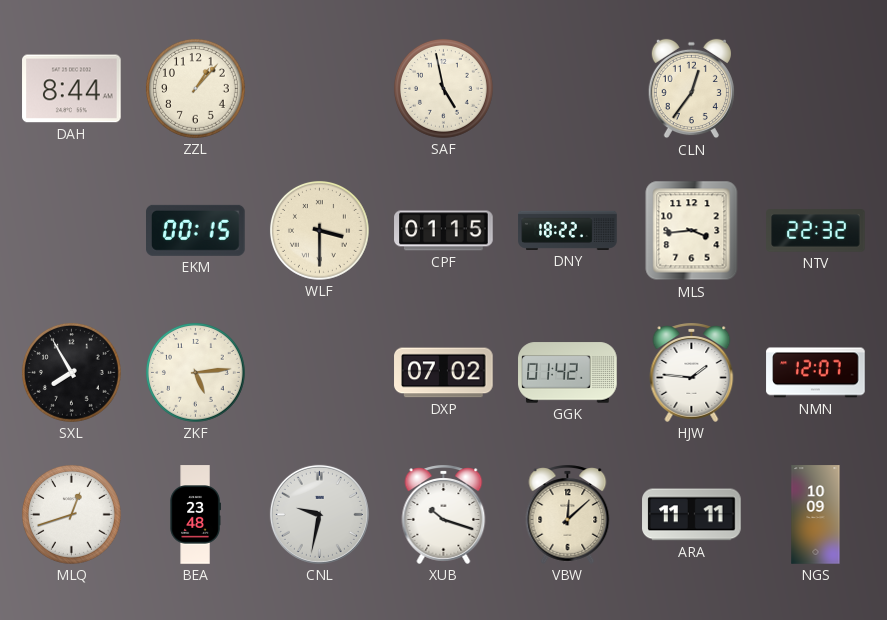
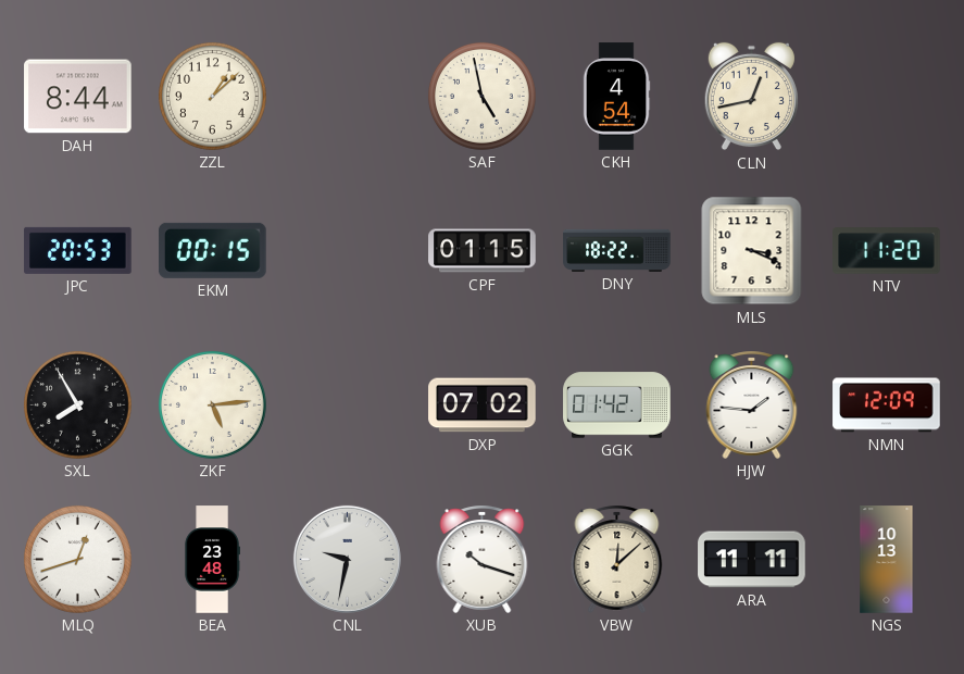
ZZL: 1:07 -> 1:08
CKH: none -> 4:54
CLN: 12:36 -> 12:43
JPC: none -> 20:53
WLF: 3:30 -> none
MLS: 3:44 -> 3:19
NTV: 22:32 -> 11:20
NMN: 12:07 -> 12:09
NGS: 10:09 -> 10:13
